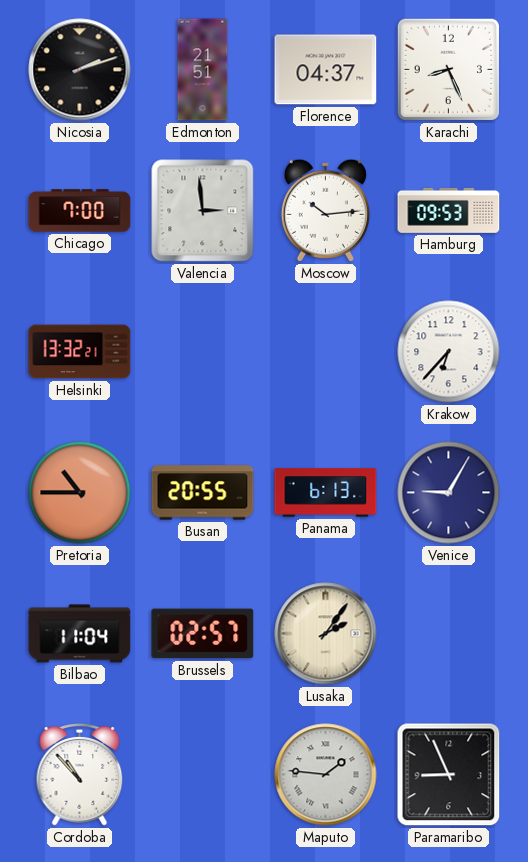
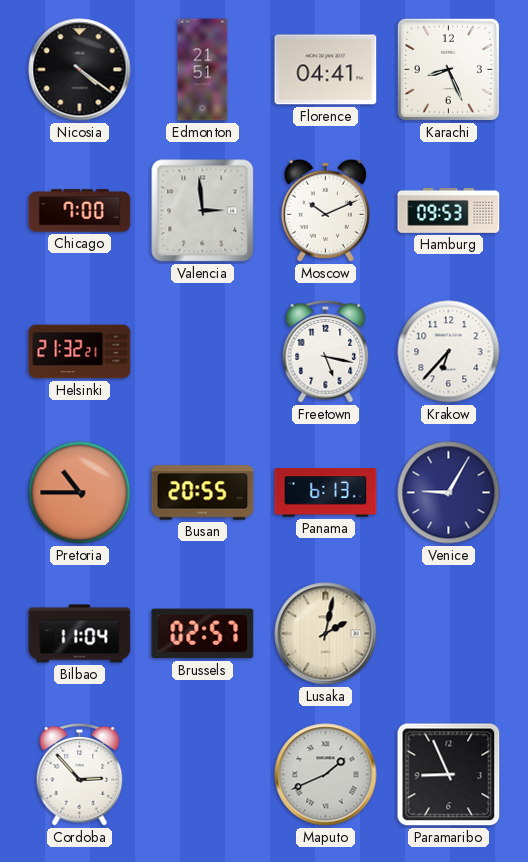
Nicosia: 2:12 -> 4:21
Florence: 04:37 -> 04:41
Moscow: 10:14 -> 10:11
Helsinki: 13:32 -> 21:32
Freetown: none -> 5:17
Lusaka: 2:06 -> 2:02
Cordoba: 10:53 -> 2:53
Maputo: 1:46 -> 1:41
